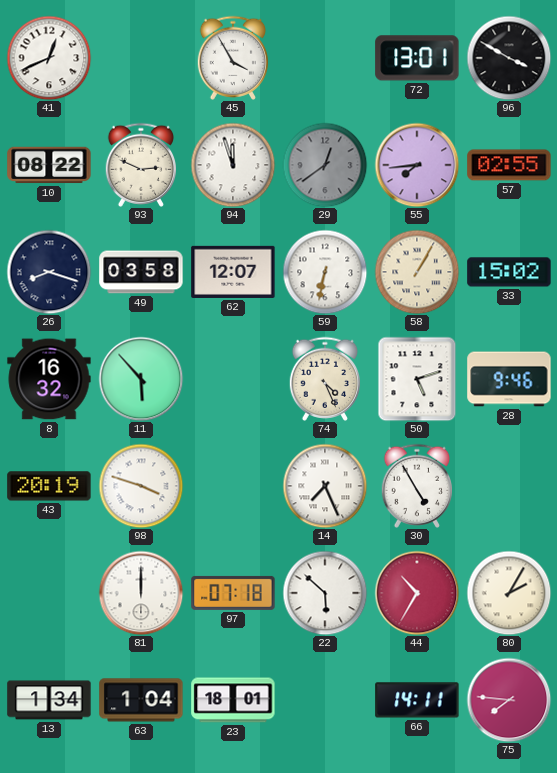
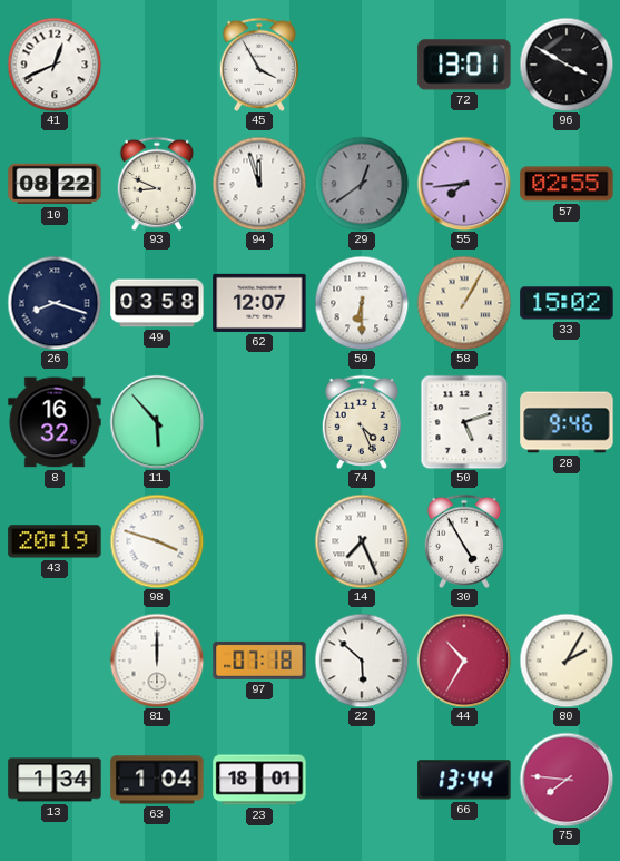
93: 2:49 -> 8:49
59: 6:32 -> 6:30
66: 14:11 -> 13:44
